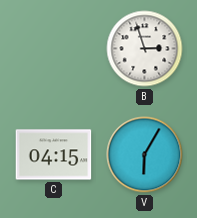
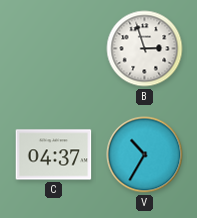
C: 04:15 -> 04:37
V: 6:05 -> 10:35
